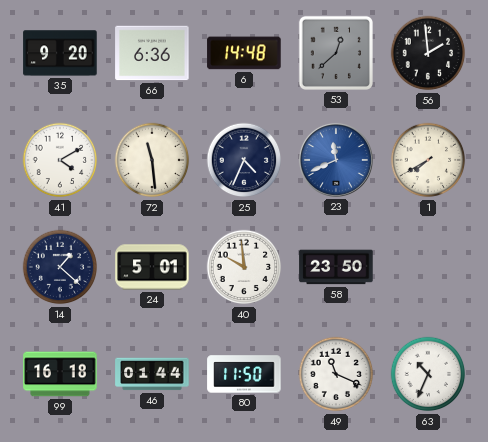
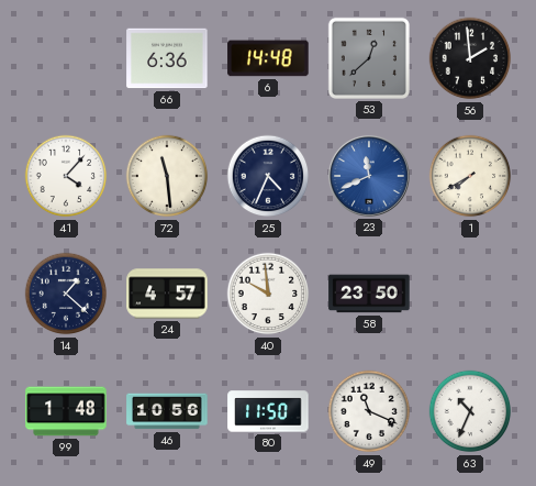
35: 9:20 -> none
41: 4:10 -> 4:07
24: 5:01 -> 4:57
99: 16:18 -> 1:48
46: 01:44 -> 10:56
